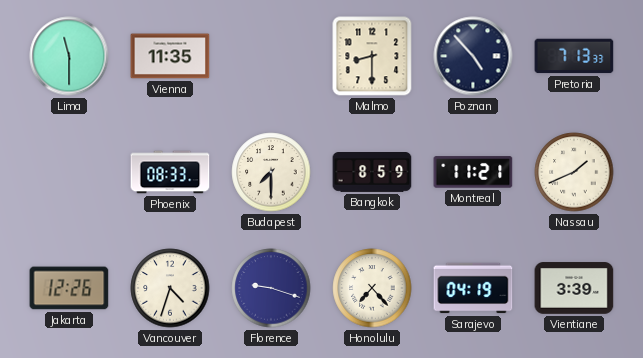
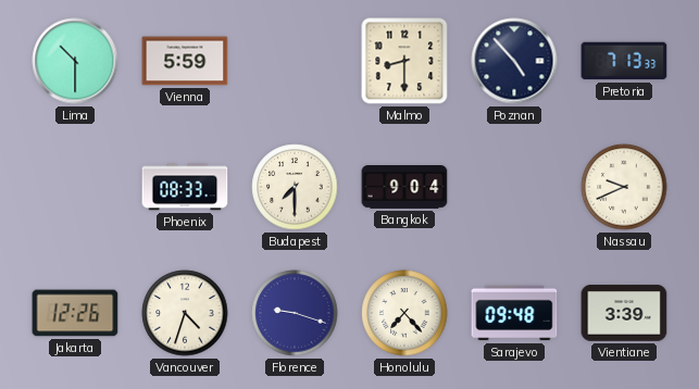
Lima: 11:30 -> 10:30
Vienna: 11:35 -> 5:59
Bangkok: 8:59 -> 9:04
Montreal: 11:21 -> none
Nassau: 1:41 -> 9:41
Sarajevo: 04:19 -> 09:48
